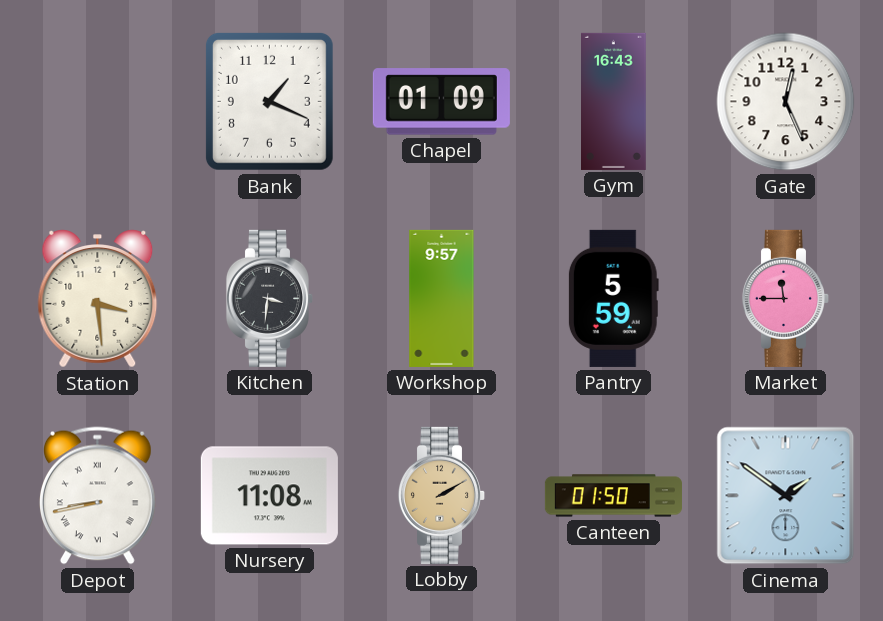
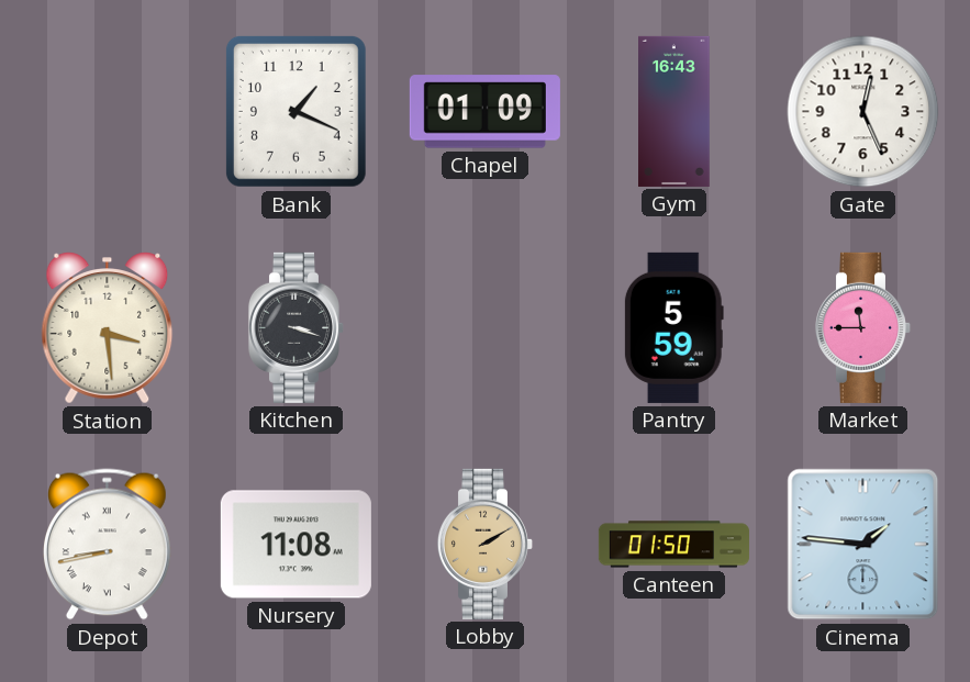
Kitchen: 3:31 -> 3:18
Workshop: 9:57 -> none
Cinema: 1:51 -> 1:46
